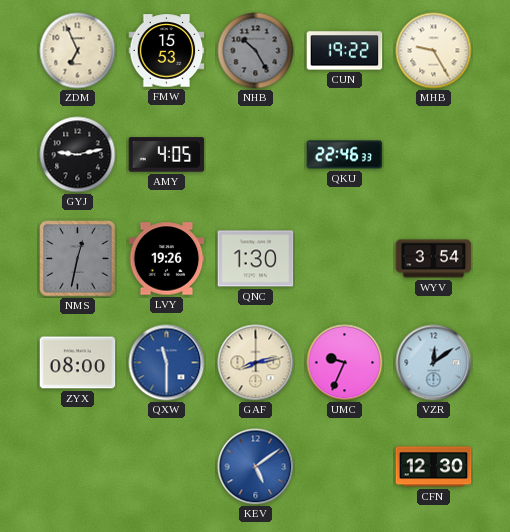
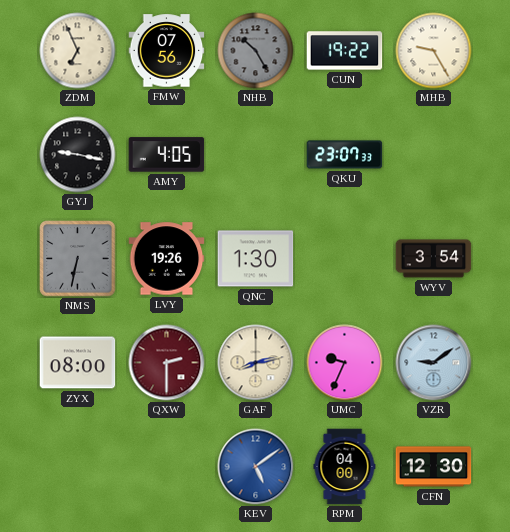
FMW: 15:53 -> 07:56
GYJ: 9:13 -> 9:17
QKU: 22:46 -> 23:07
NMS: 12:32 -> 6:32
QXW: 11:30 -> 2:30
QXW dial: blue -> burgundy
VZR: 12:09 -> 9:09
RPM: none -> 04:00
